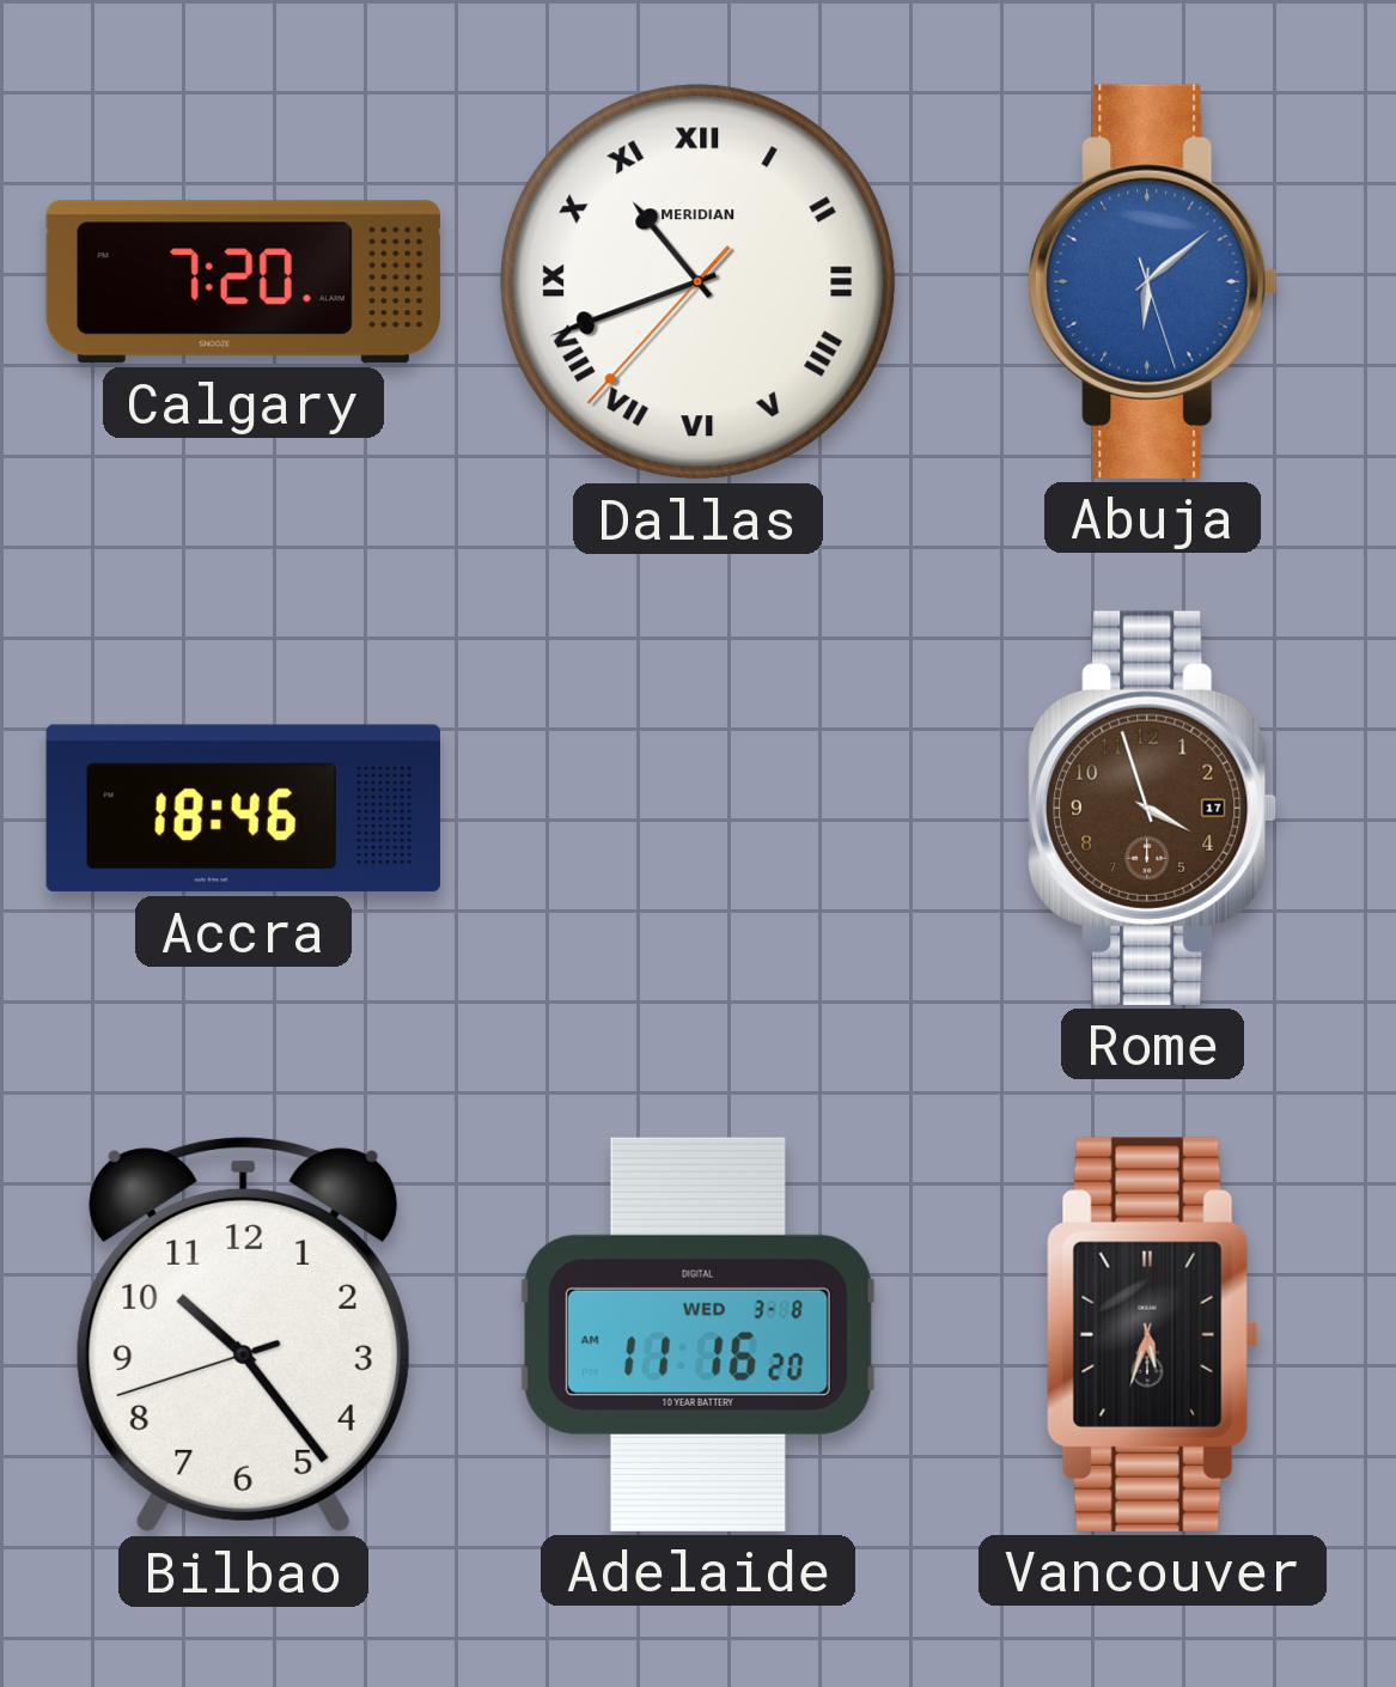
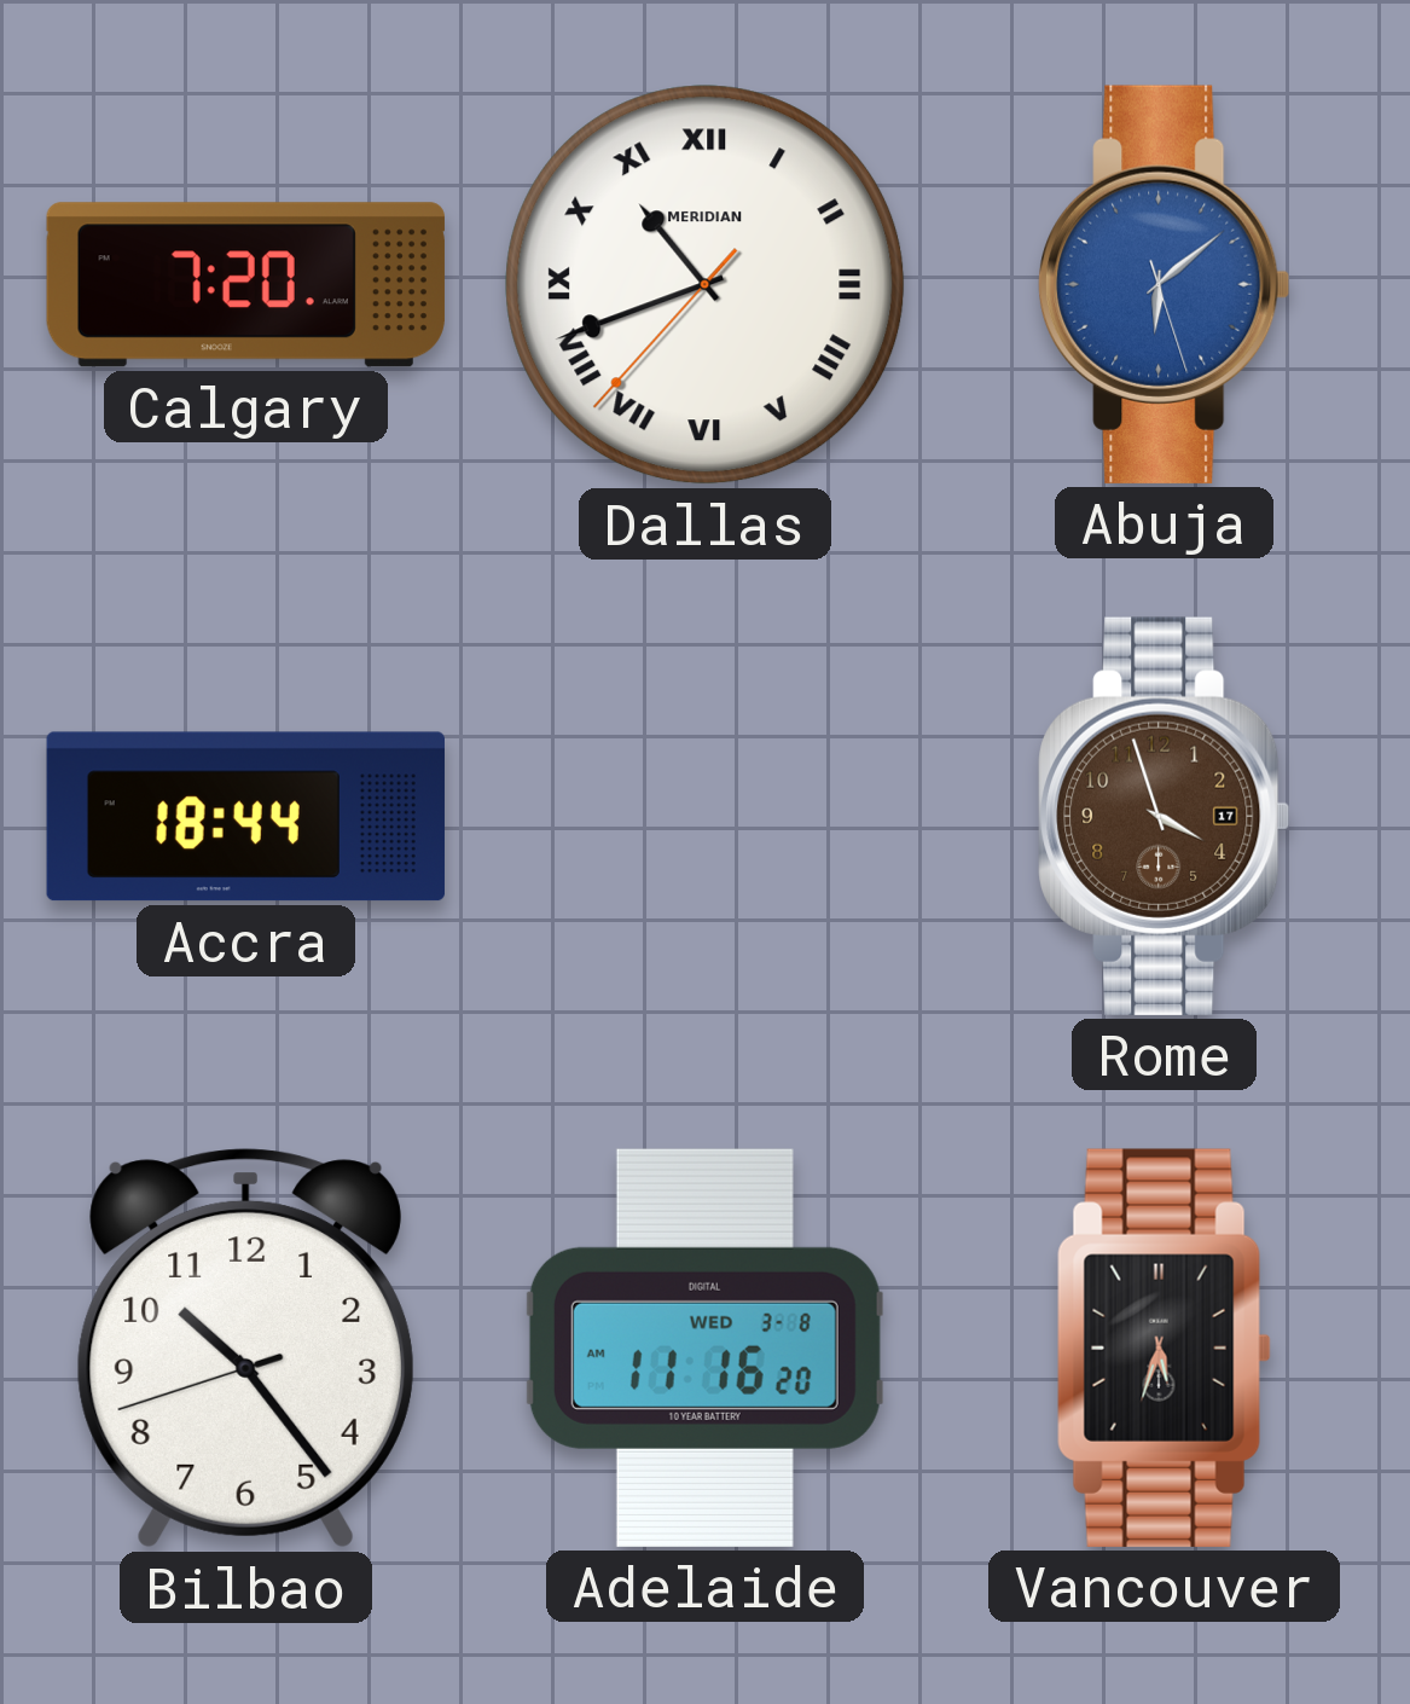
Accra: 18:46 -> 18:44
